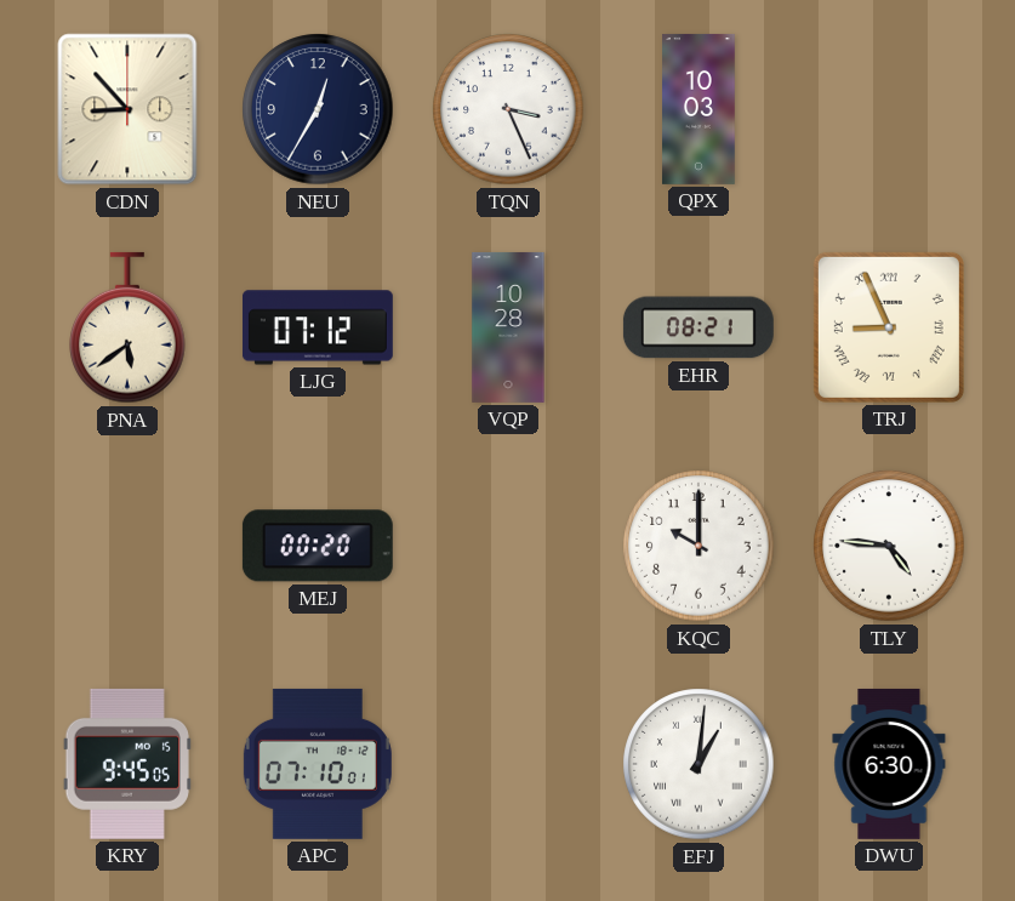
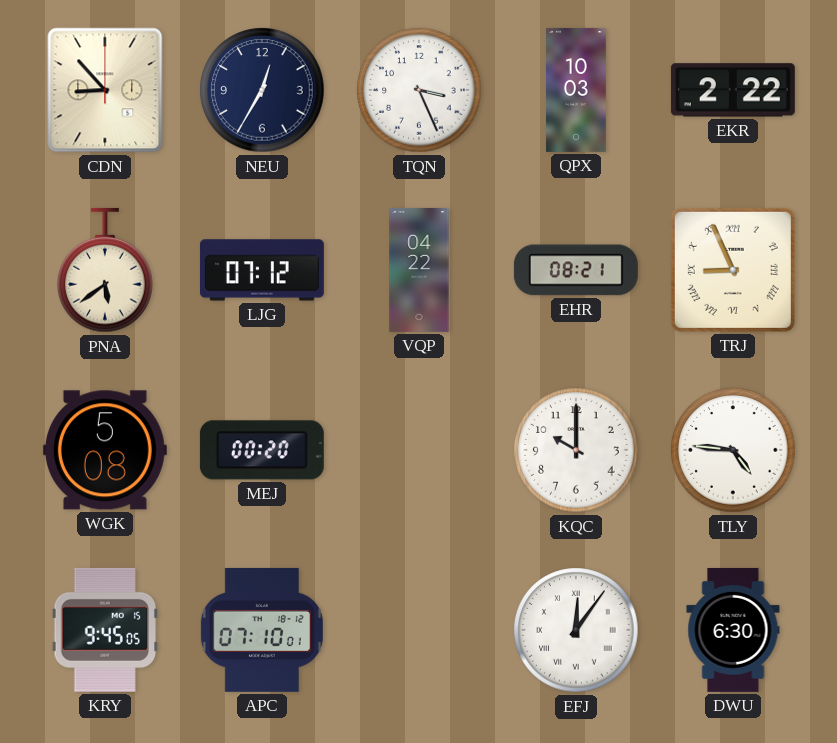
EKR: none -> 2:22
VQP: 10:28 -> 04:22
WGK: none -> 5:08
EFJ: 1:01 -> 12:06
